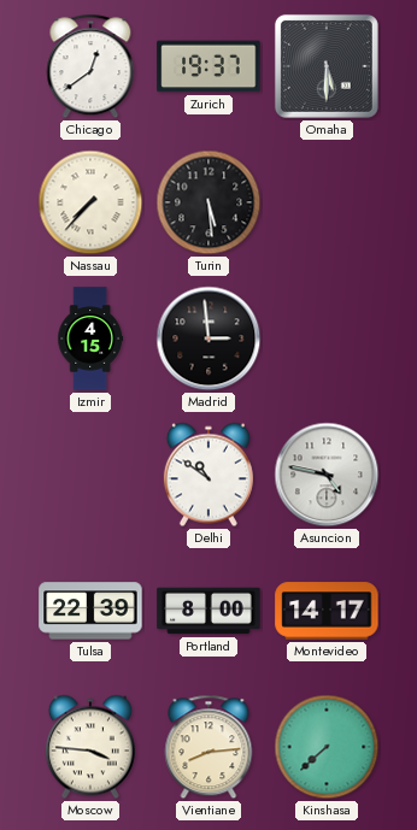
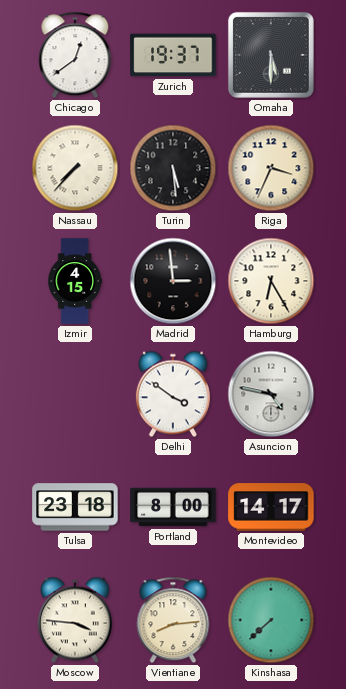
Riga: none -> 3:34
Hamburg: none -> 6:25
Delhi: 10:51 -> 3:51
Tulsa: 22:39 -> 23:18
